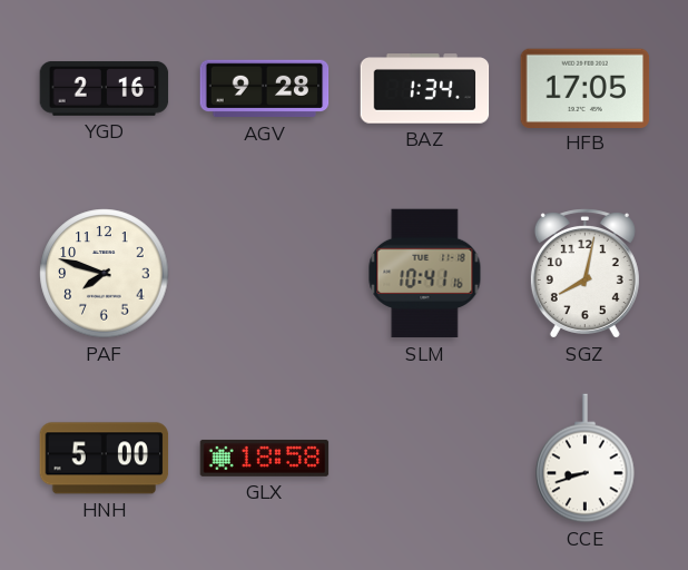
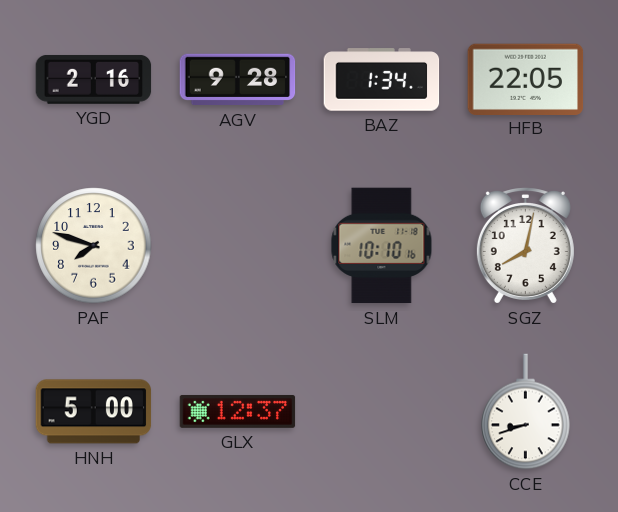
HFB: 17:05 -> 22:05
SLM: 10:41 -> 10:10
GLX: 18:58 -> 12:37
